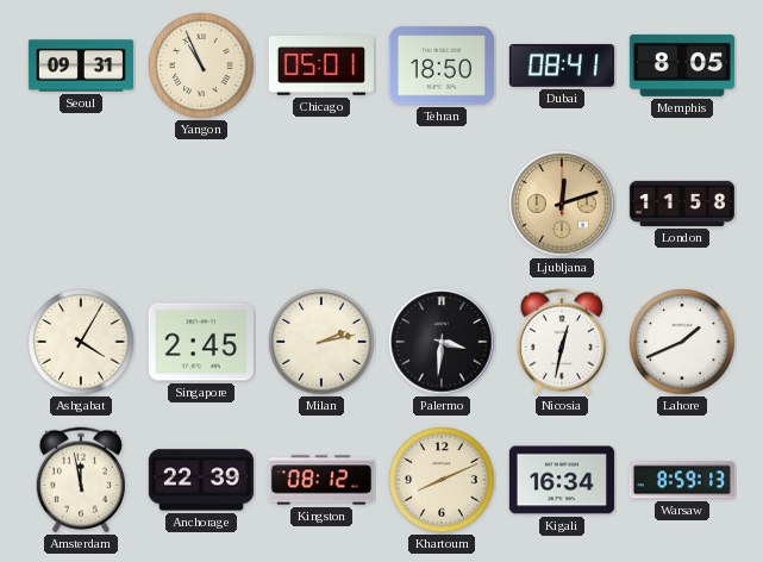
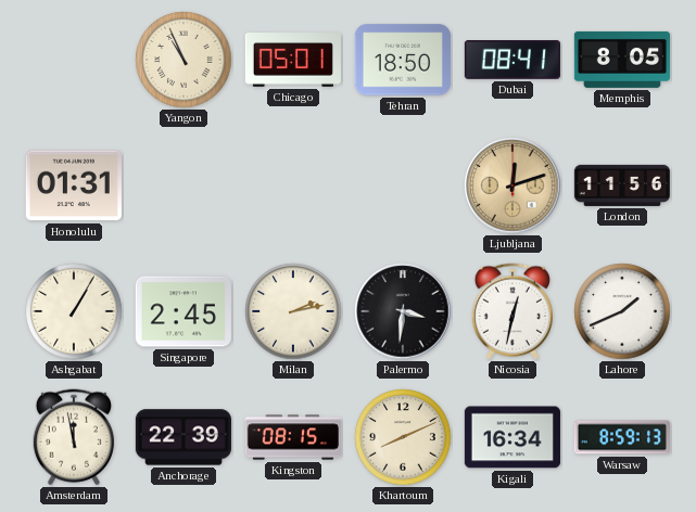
Seoul: 09:31 -> none
Honolulu: none -> 01:31
London: 11:58 -> 11:56
Ashgabat: 4:05 -> 1:05
Kingston: 08:12 -> 08:15
